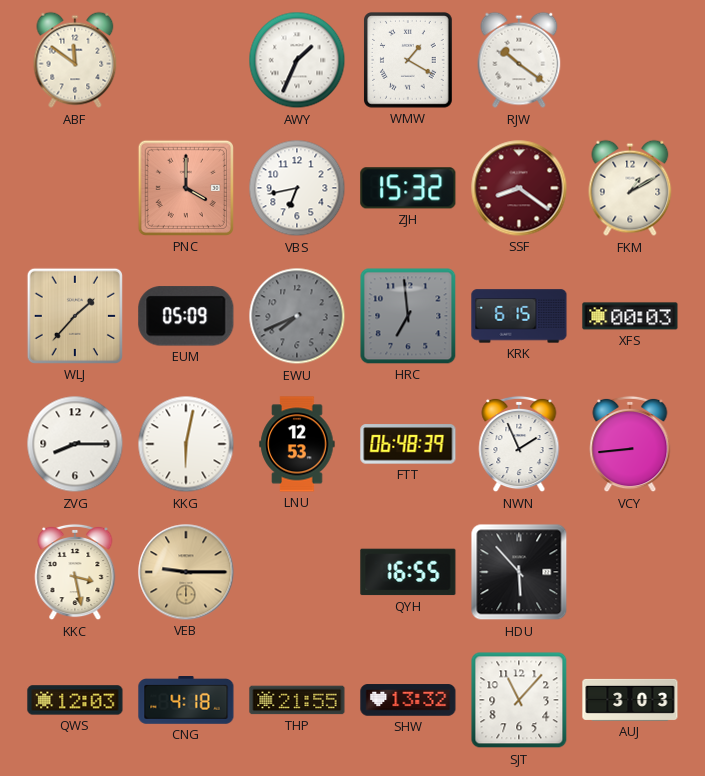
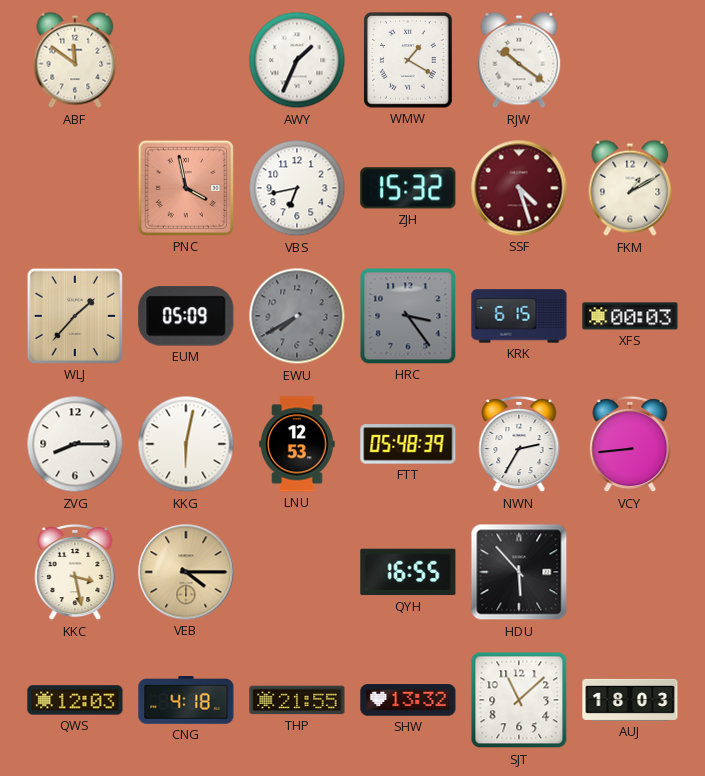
PNC: 4:00 -> 3:58
SSF: 8:21 -> 4:27
EWU: 7:41 -> 7:40
HRC: 6:59 -> 3:24
FTT: 06:48 -> 05:48
NWN: 1:56 -> 2:35
VEB: 9:15 -> 4:15
SJT: 11:07 -> 11:08
AUJ: 3:03 -> 18:03
